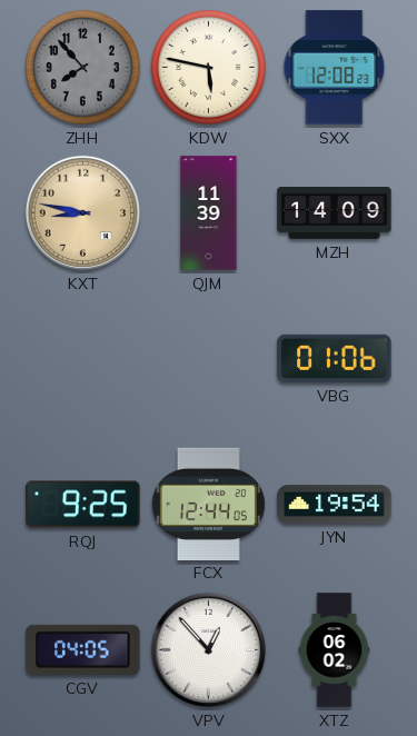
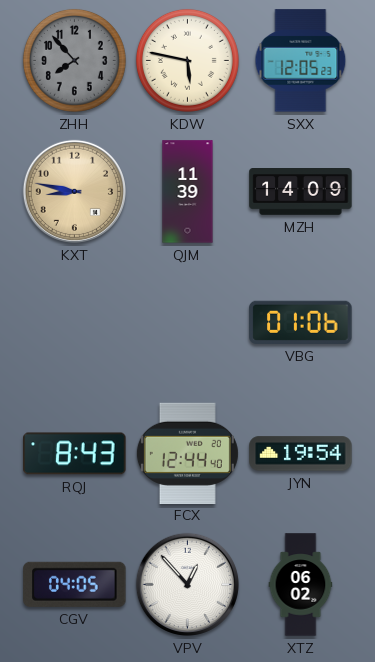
SXX: 12:08 -> 12:05
RQJ: 9:25 -> 8:43
FCX: 12:44:05 -> 12:44:40
